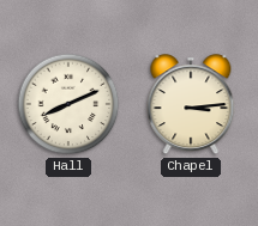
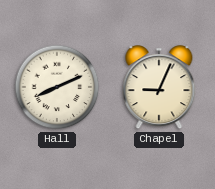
Chapel: 3:14 -> 9:04
